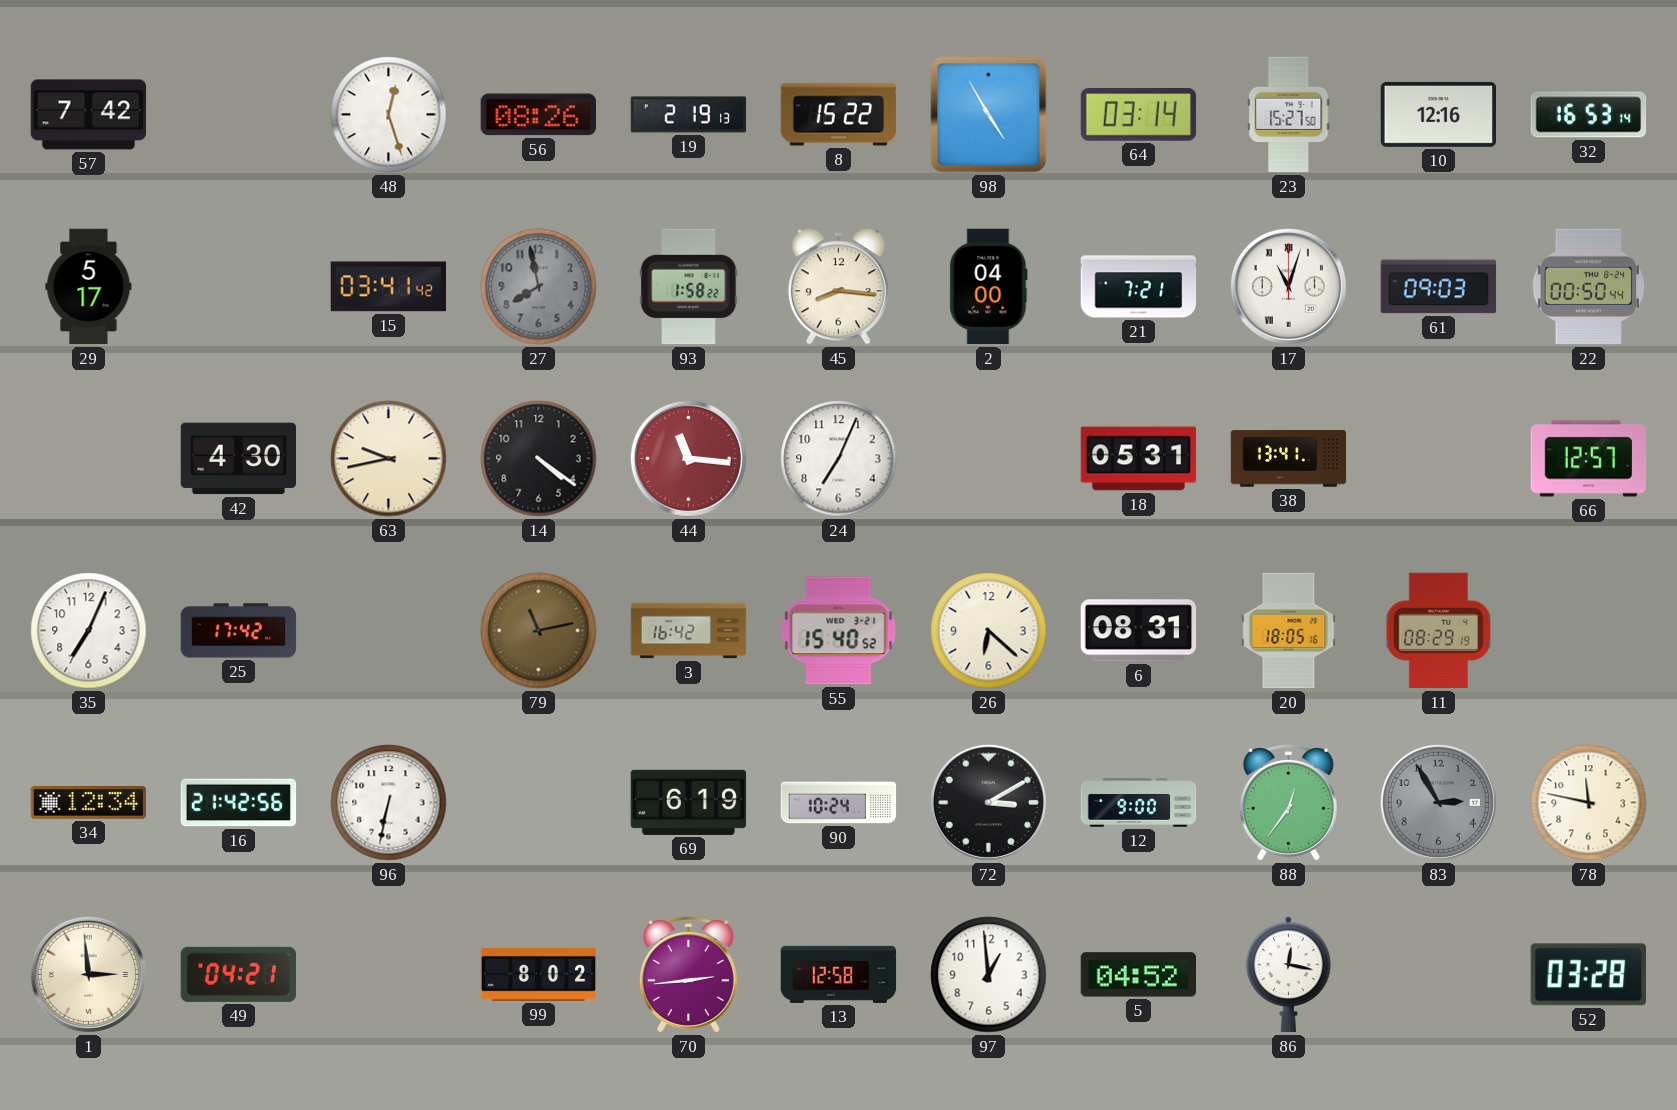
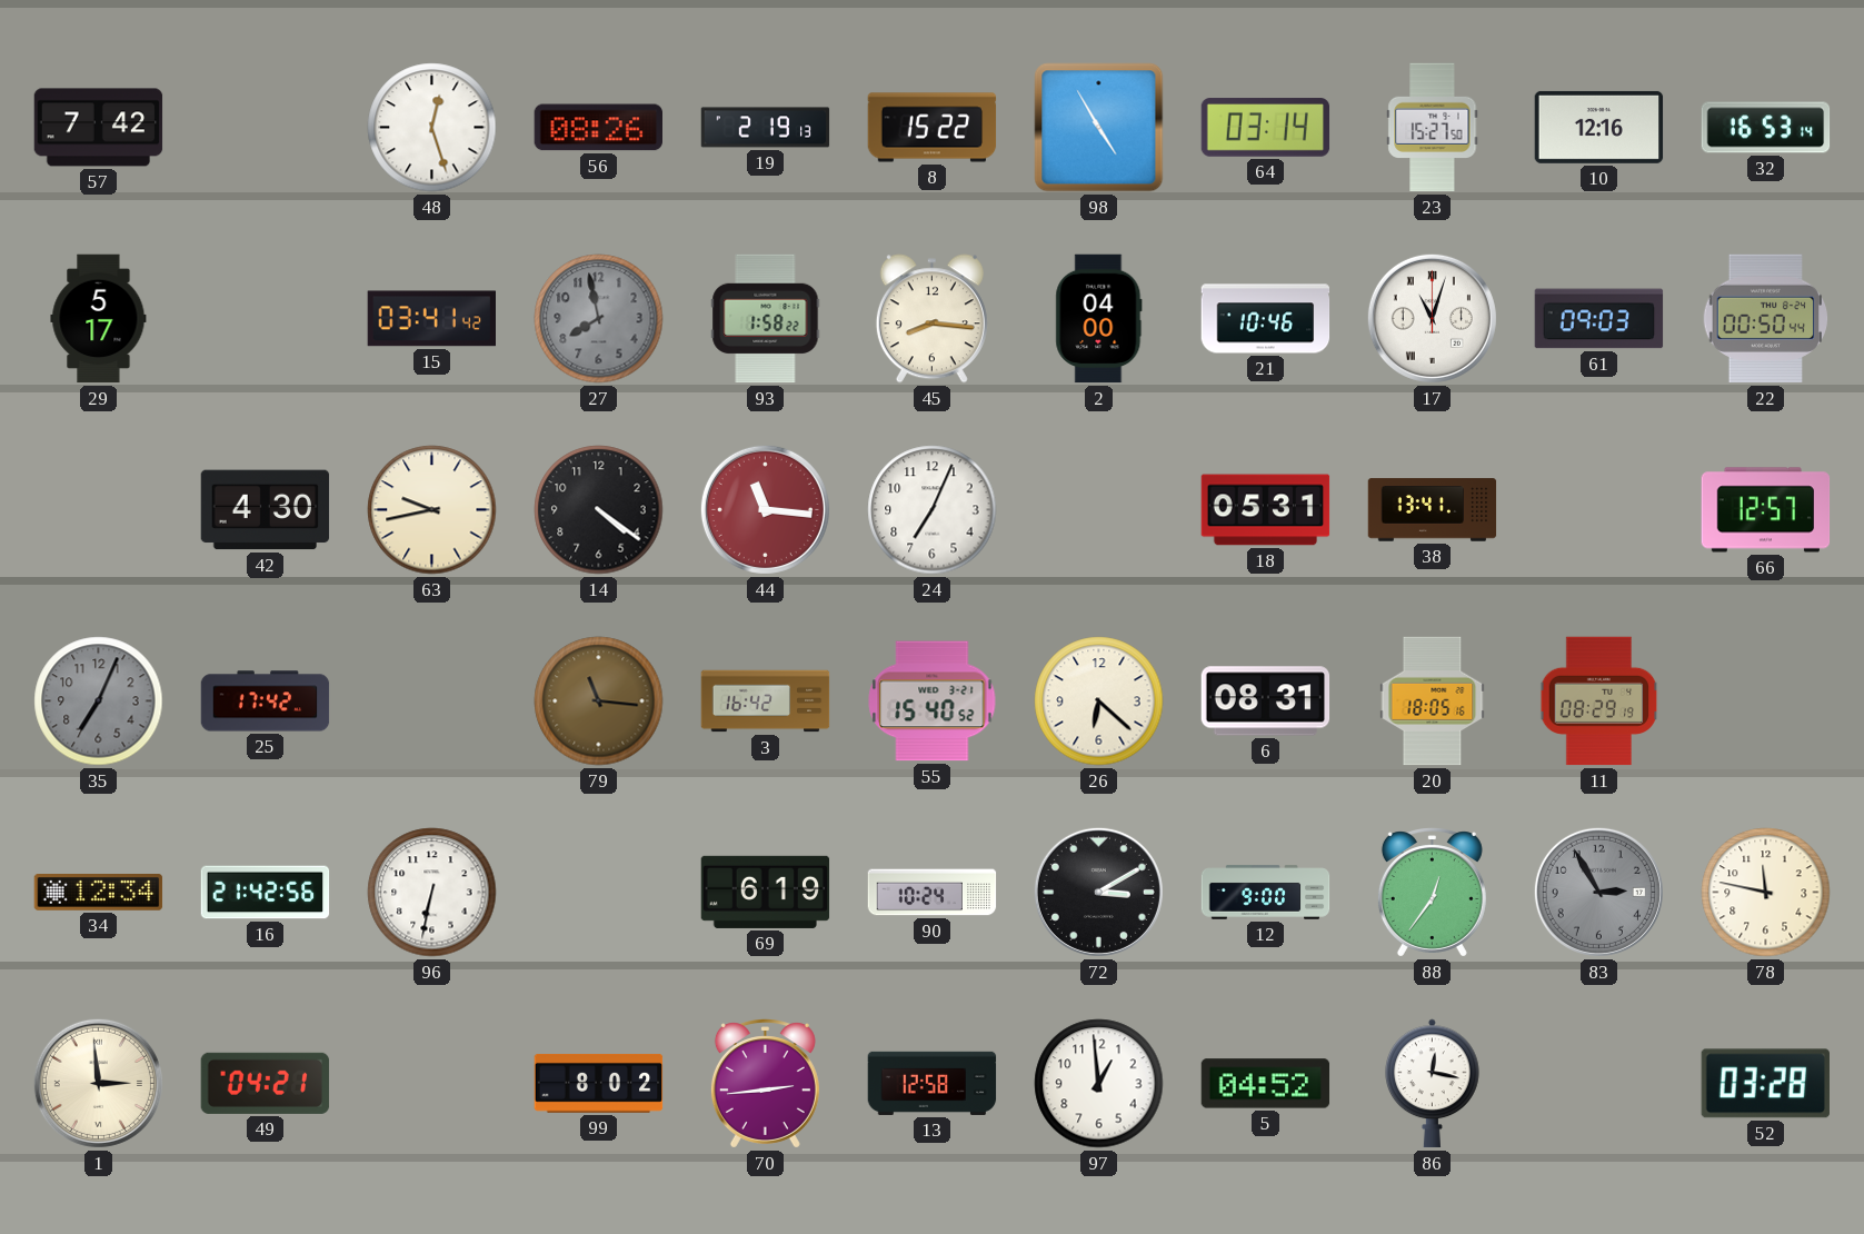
21: 7:21 -> 10:46
35 dial: white -> grey
79: 11:13 -> 11:16
